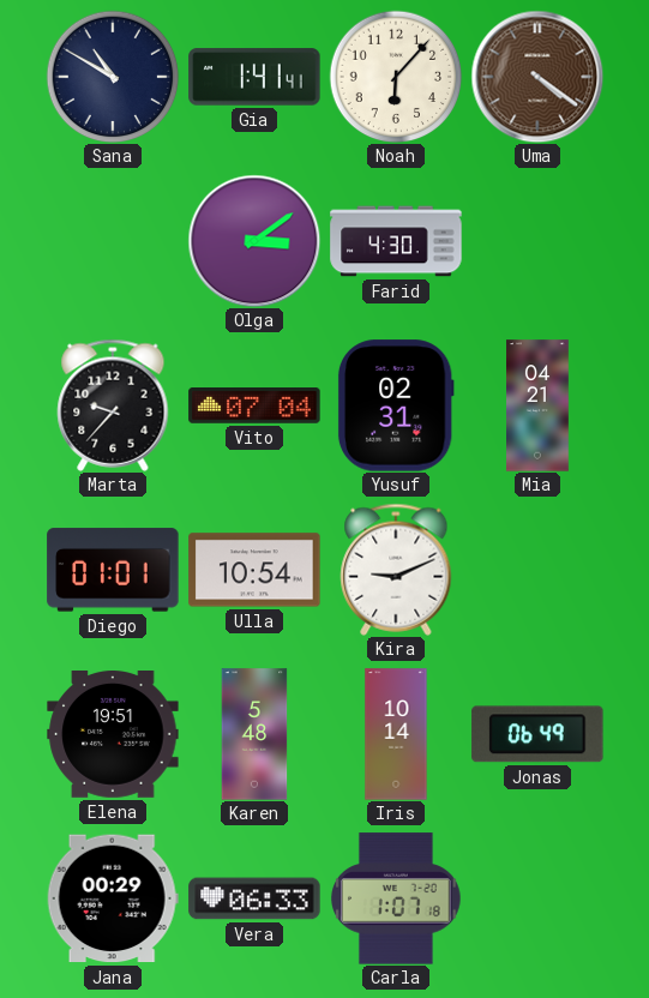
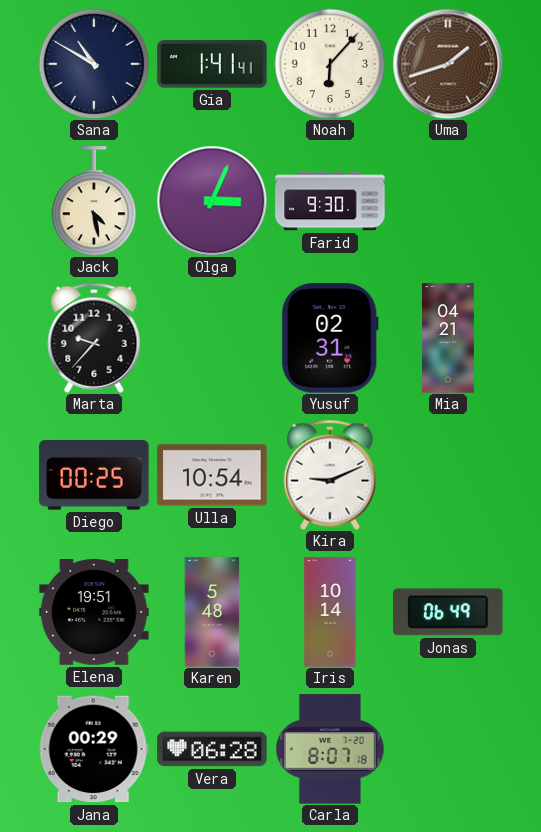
Uma: 4:21 -> 1:42
Jack: none -> 4:28
Olga: 3:09 -> 3:04
Farid: 4:30 -> 9:30
Vito: 07:04 -> none
Diego: 01:01 -> 00:25
Vera: 06:33 -> 06:28
Carla: 1:07 -> 8:07
